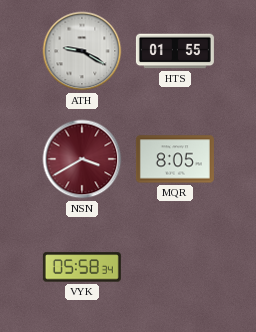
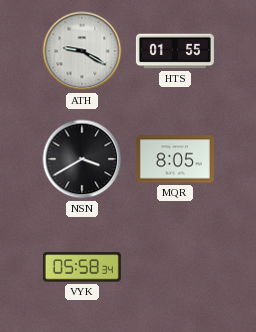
NSN dial: burgundy -> black
